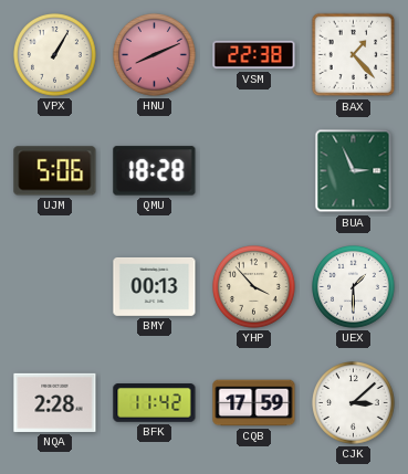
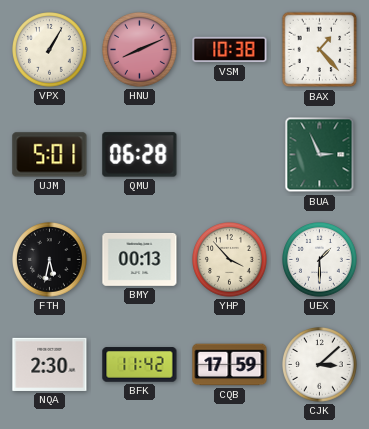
VSM: 22:38 -> 10:38
UJM: 5:06 -> 5:01
QMU: 18:28 -> 06:28
FTH: none -> 5:32
NQA: 2:28 -> 2:30
